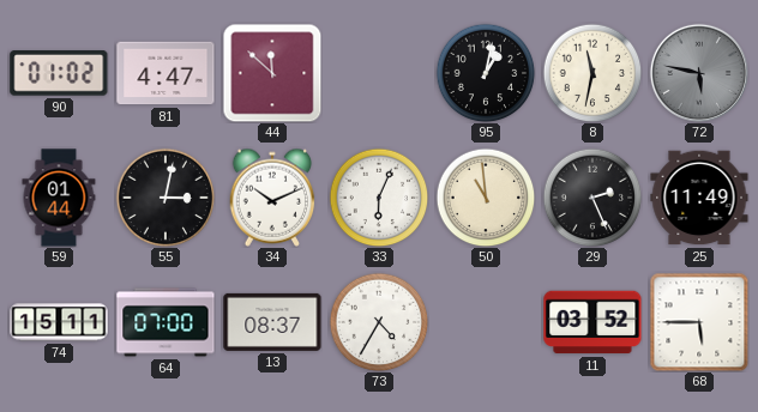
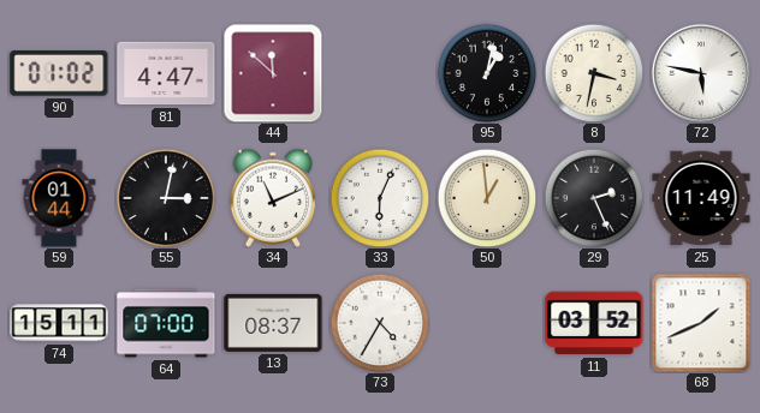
8: 11:32 -> 3:32
72 dial: grey -> white
34: 10:11 -> 11:11
50: 10:59 -> 12:59
68: 5:45 -> 1:41
